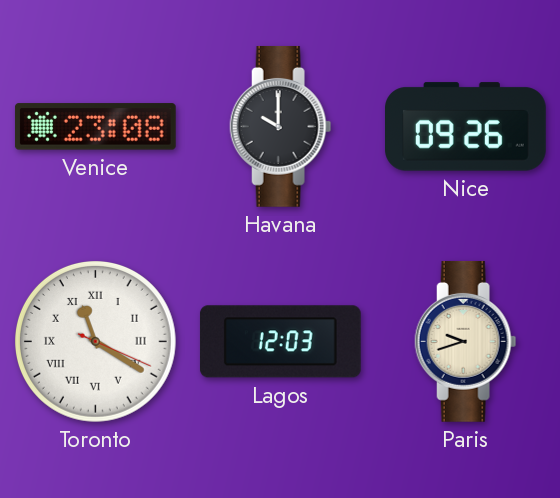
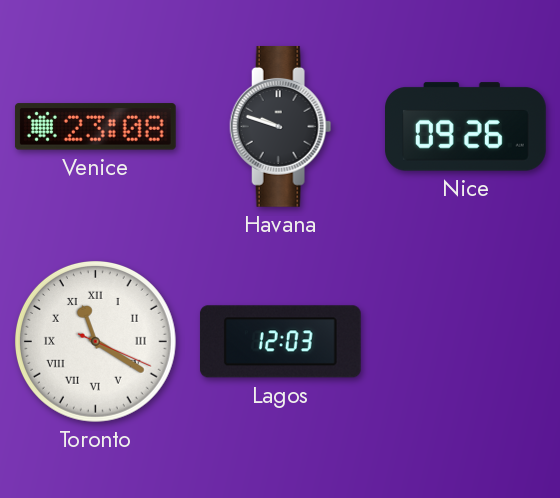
Havana: 10:00 -> 9:48
Paris: 9:42 -> none
